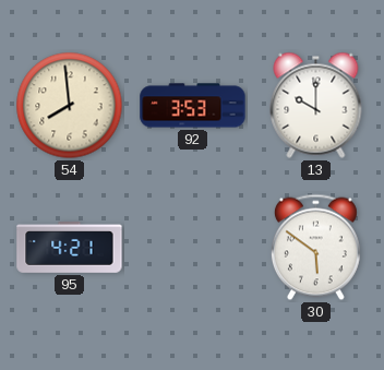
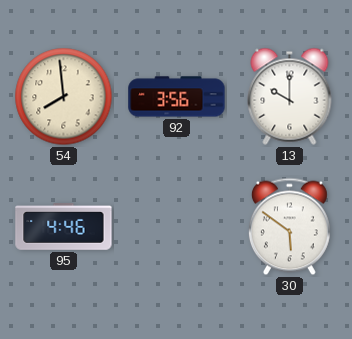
92: 3:53 -> 3:56
95: 4:21 -> 4:46
